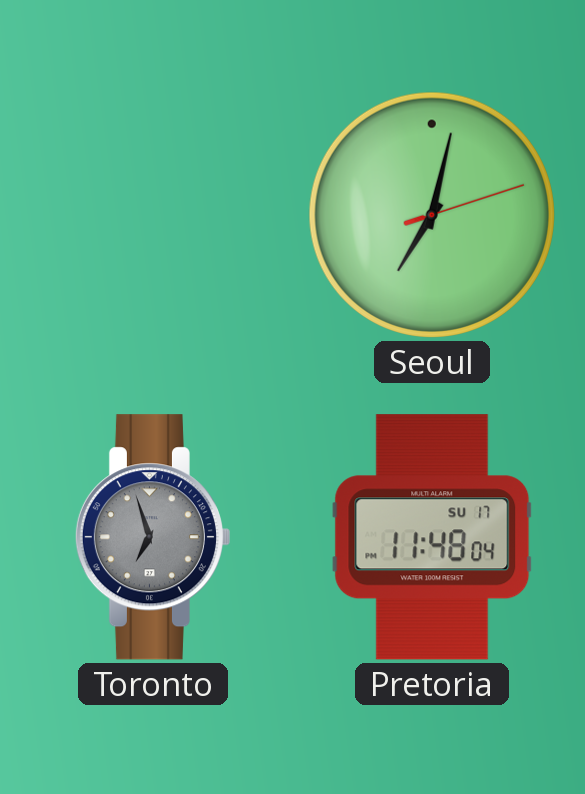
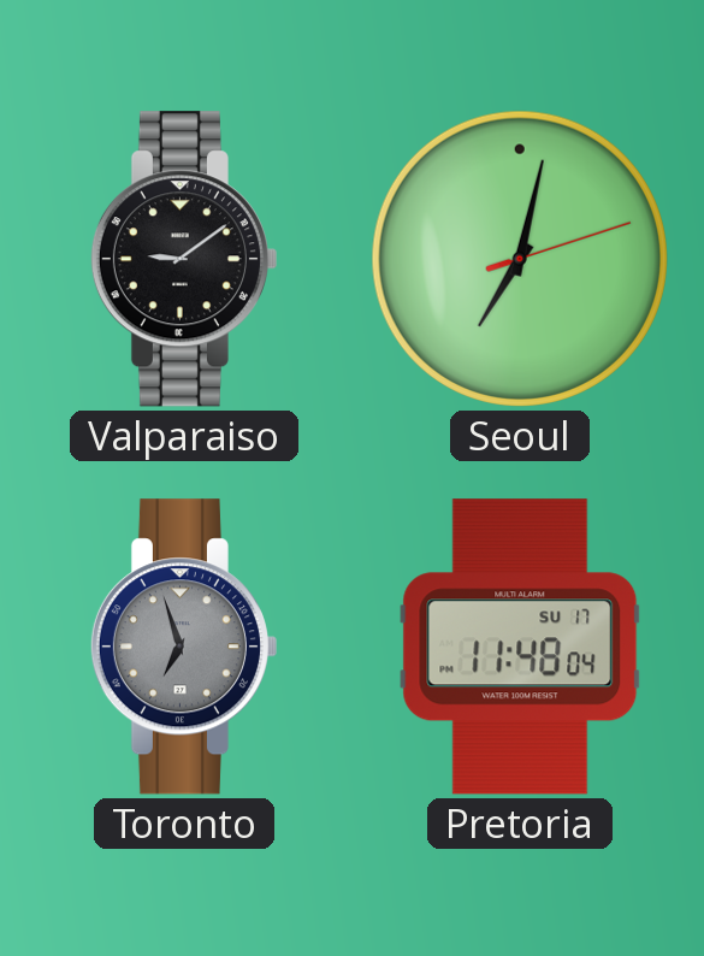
Valparaiso: none -> 9:09
